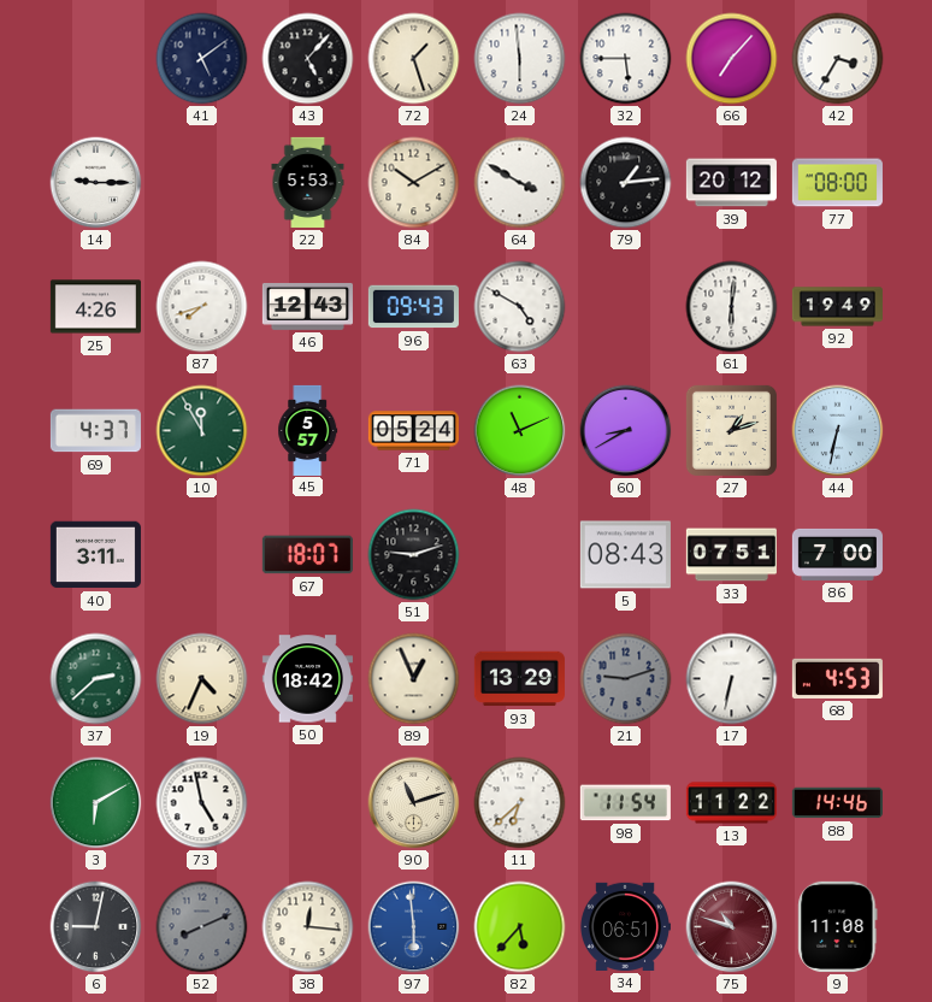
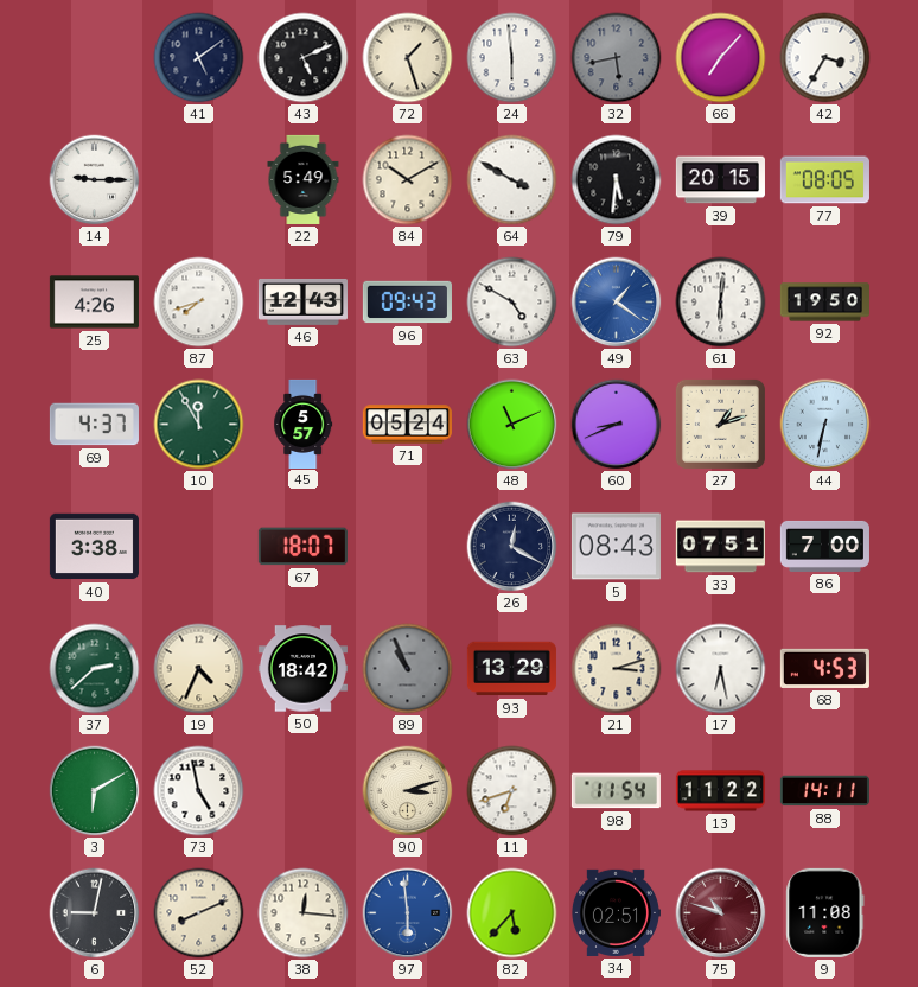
43: 5:07 -> 5:11
32: 5:45 -> 5:43
32 dial: white -> grey
22: 5:53 -> 5:49
79: 1:14 -> 5:31
39: 20:12 -> 20:15
77: 08:00 -> 08:05
49: none -> 1:21
92: 19:49 -> 19:50
60: 8:40 -> 8:41
40: 3:11 -> 3:38
51: 9:12 -> none
26: none -> 12:20
89: 12:56 -> 10:56
89 dial: cream -> grey
21: 9:12 -> 3:12
21 dial: grey -> cream
17: 6:32 -> 6:28
90: 11:12 -> 3:12
11: 6:38 -> 6:42
88: 14:46 -> 14:11
52 dial: grey -> cream
34: 06:51 -> 02:51
